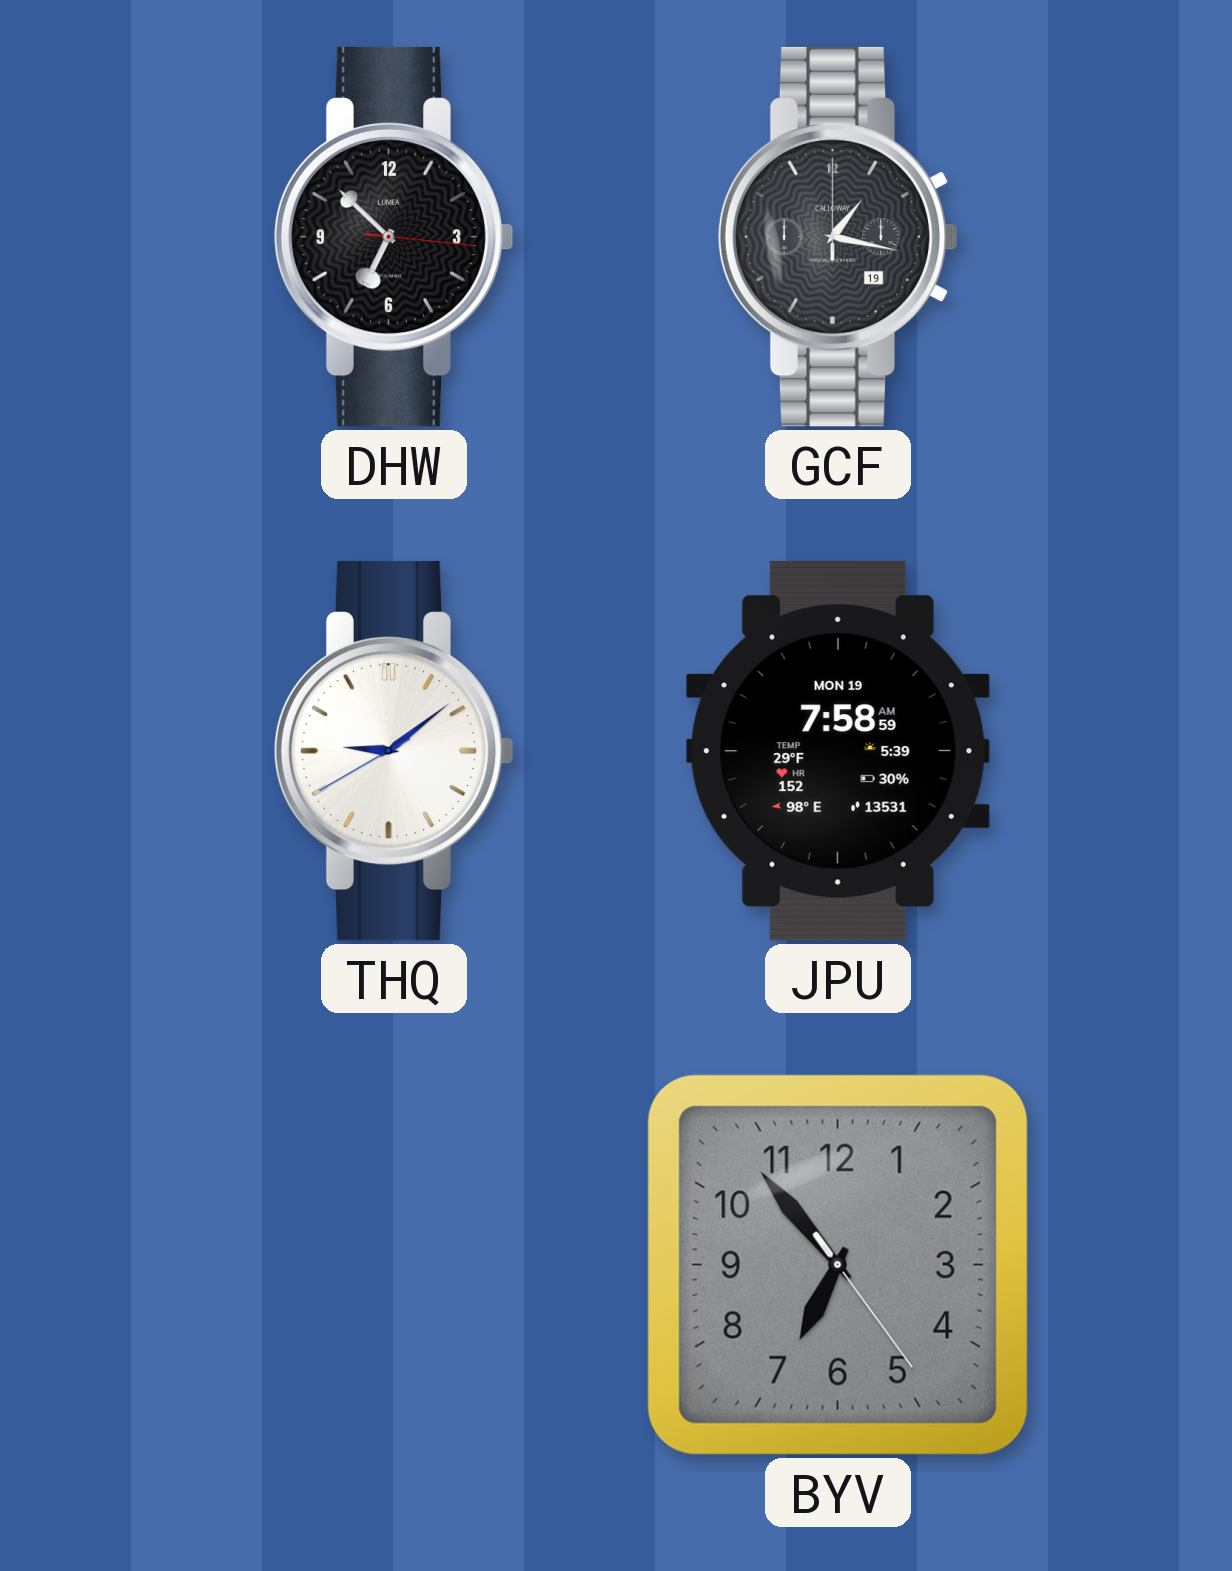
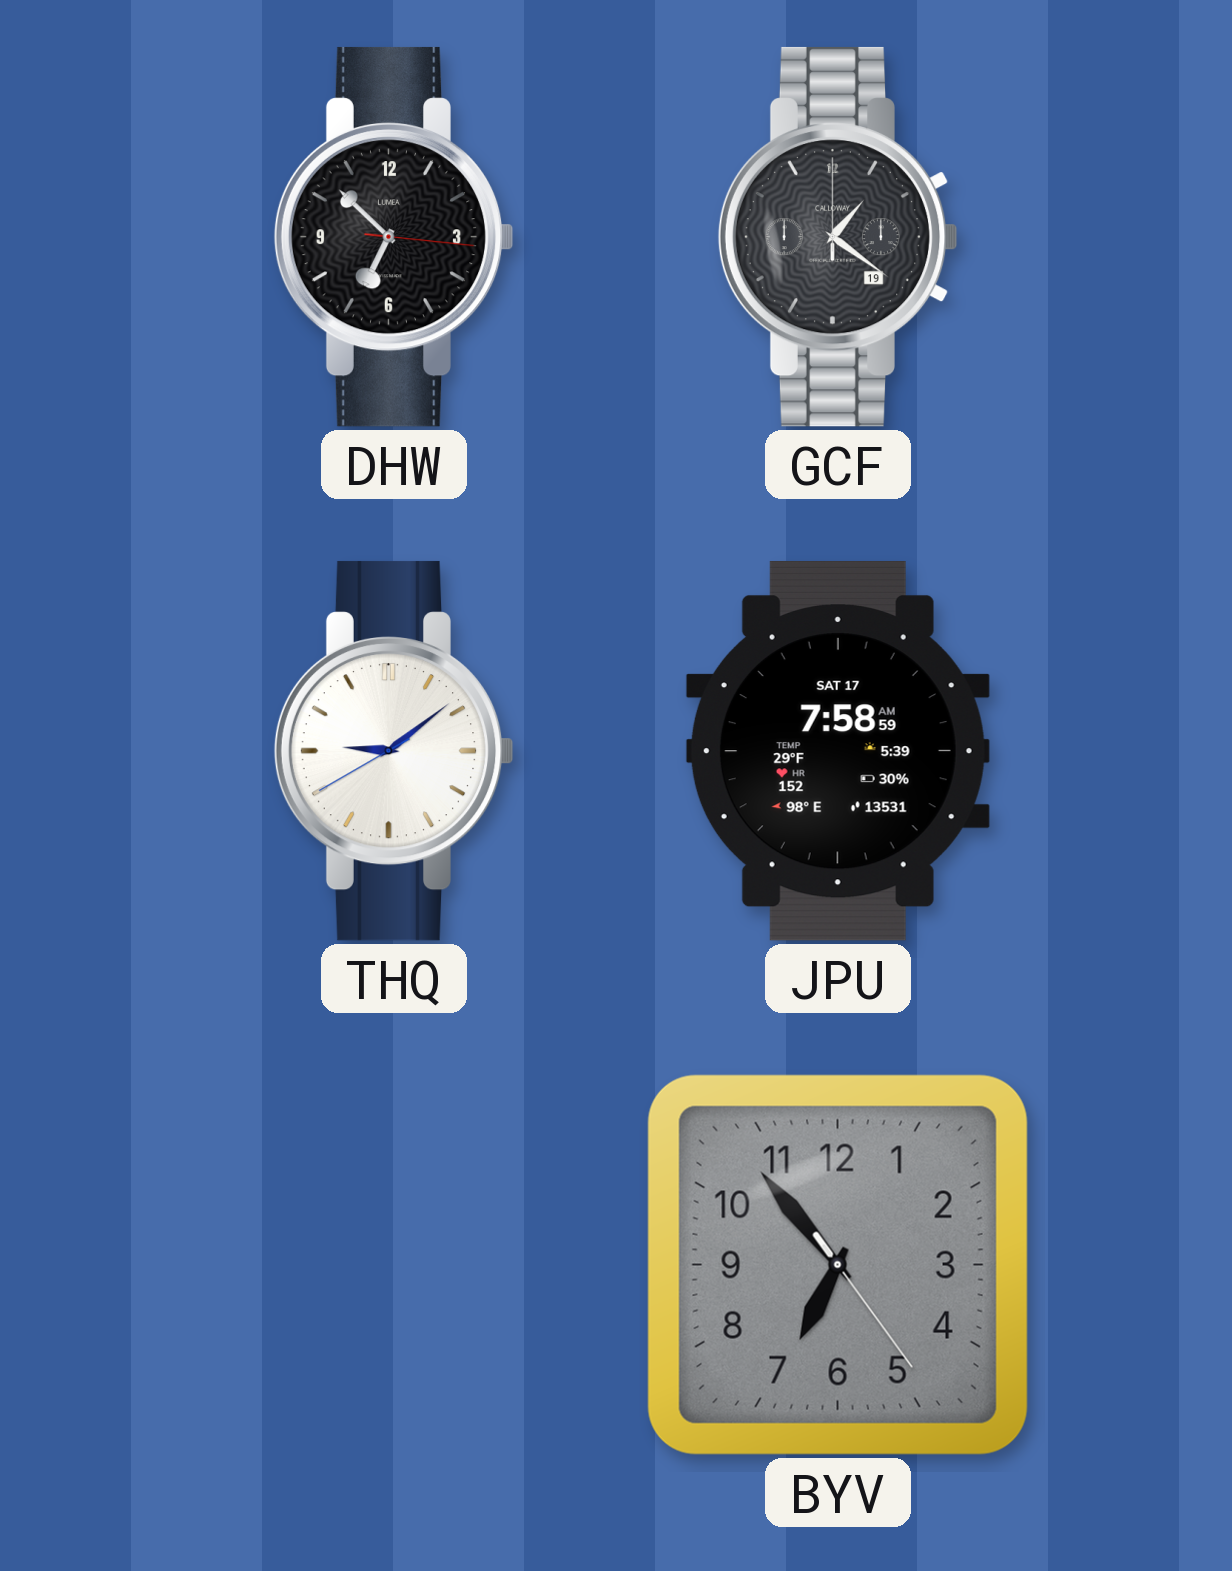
GCF: 1:17 -> 1:21
JPU date: MON 19 -> SAT 17
